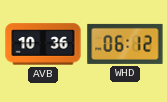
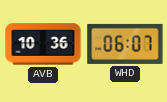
WHD: 06:12 -> 06:07
